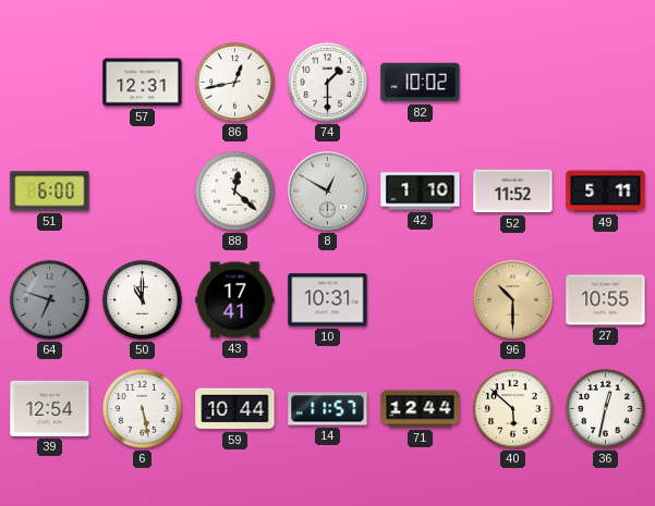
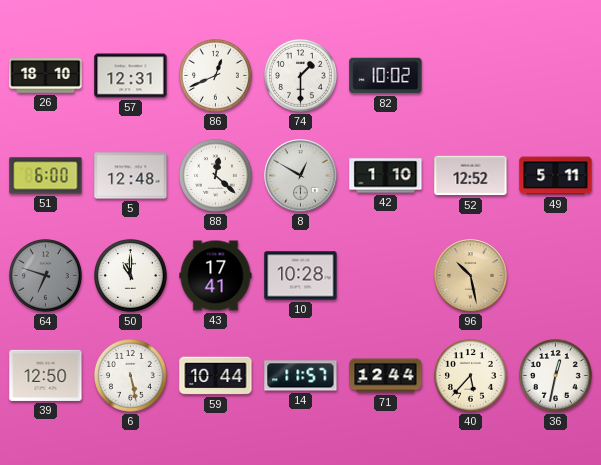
26: none -> 18:10
86: 12:43 -> 12:41
5: none -> 12:48
52: 11:52 -> 12:52
10: 10:31 -> 10:28
96: 10:30 -> 10:28
27: 10:55 -> none
39: 12:54 -> 12:50
40: 5:52 -> 5:37
